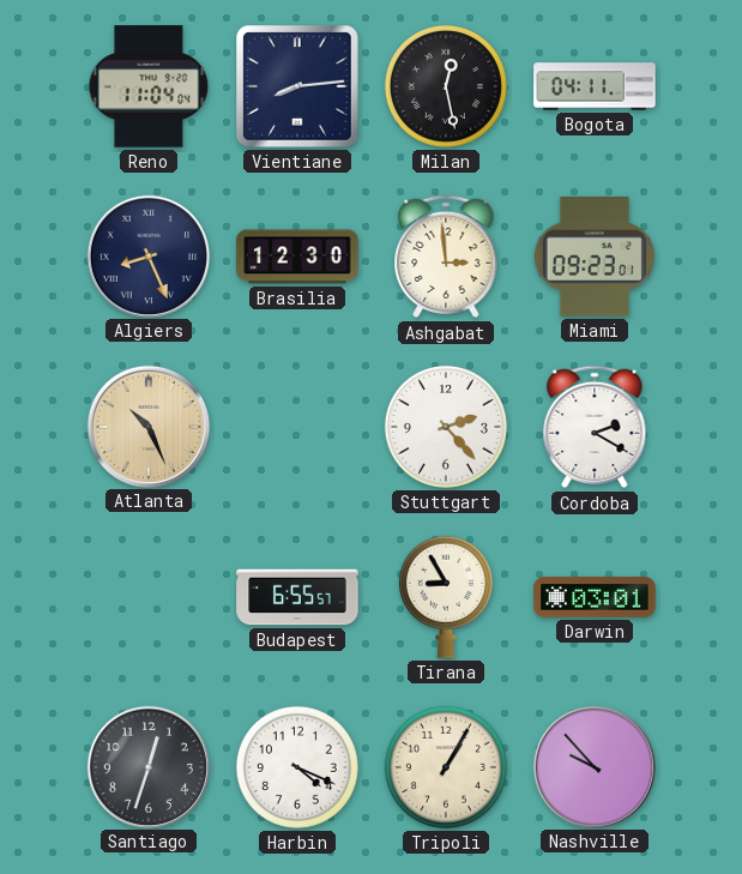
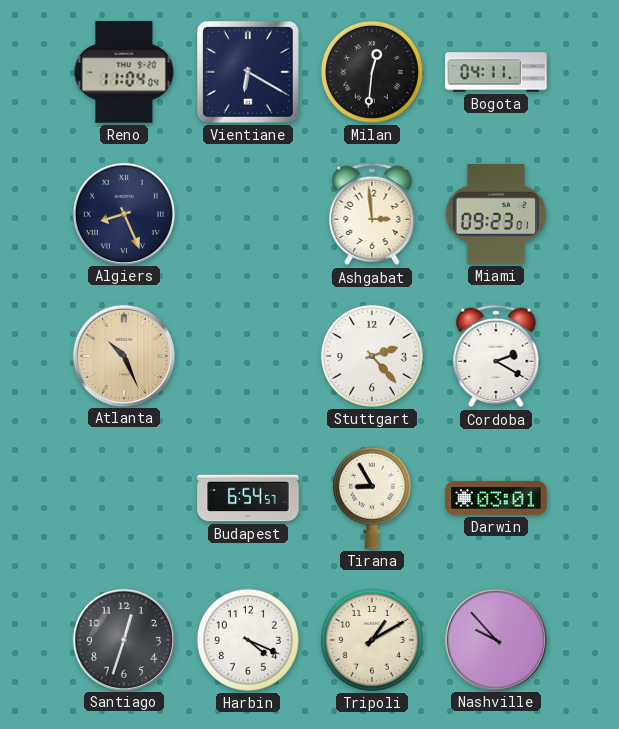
Vientiane: 8:14 -> 6:20
Milan: 12:28 -> 12:31
Brasilia: 12:30 -> none
Budapest: 6:55 -> 6:54
Tripoli: 1:05 -> 1:10
